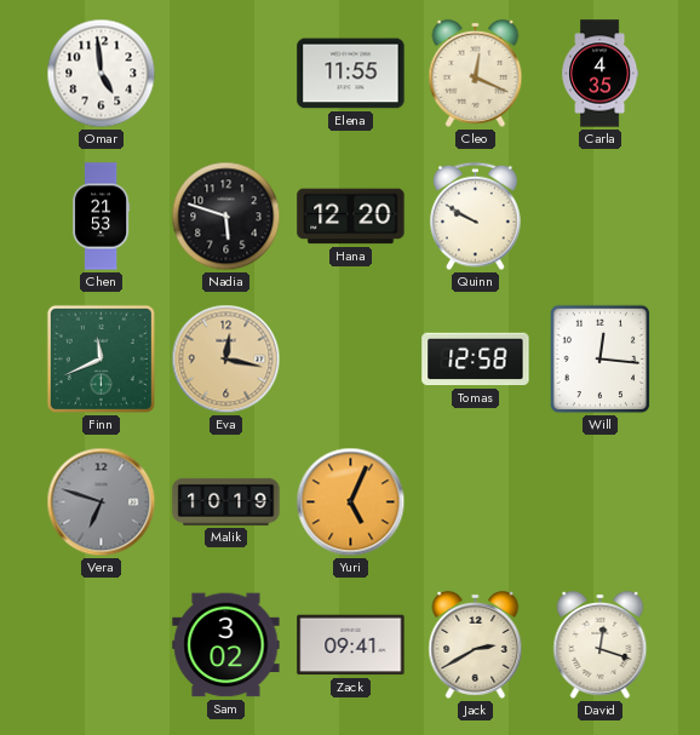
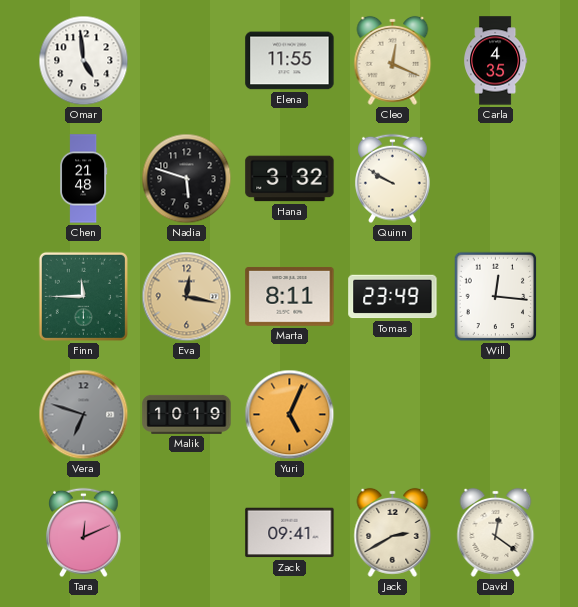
Chen: 21:53 -> 21:48
Hana: 12:20 -> 3:32
Finn: 11:41 -> 11:45
Marta: none -> 8:11
Tomas: 12:58 -> 23:49
Tara: none -> 12:11
Sam: 3:02 -> none
David: 12:18 -> 12:21
